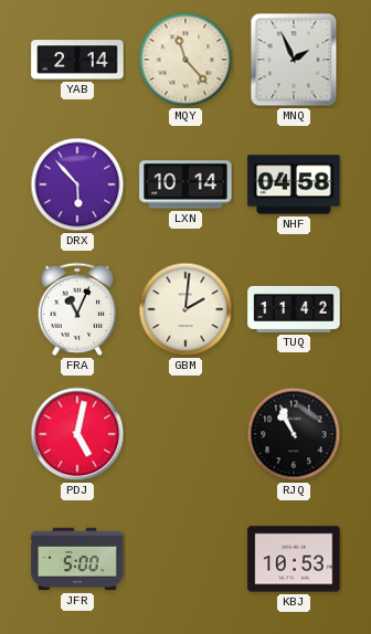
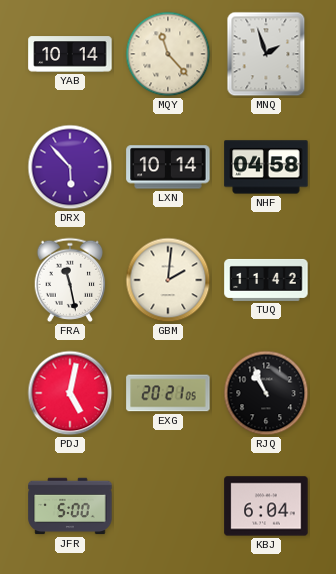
YAB: 2:14 -> 10:14
MNQ: 1:56 -> 1:57
FRA: 11:04 -> 11:28
EXG: none -> 20:21
KBJ: 10:53 -> 6:04
